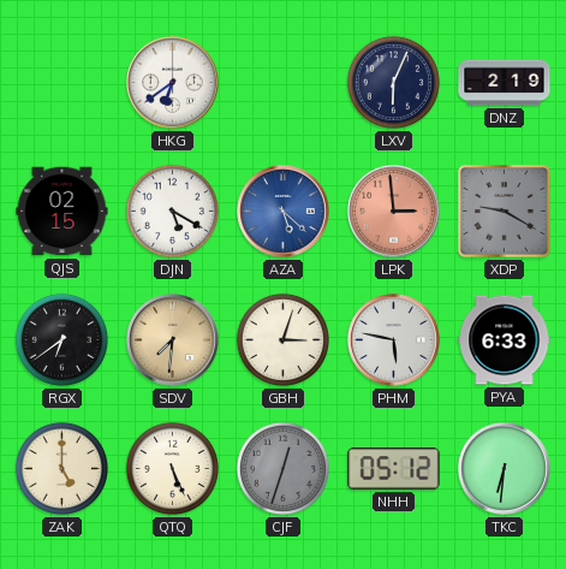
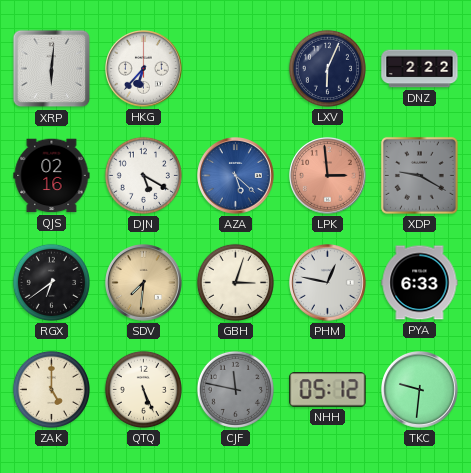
XRP: none -> 6:01
HKG: 6:39 -> 6:37
DNZ: 2:19 -> 2:22
QJS: 02:15 -> 02:16
PHM: 5:47 -> 12:47
CJF: 12:33 -> 11:47
TKC: 6:31 -> 9:31
